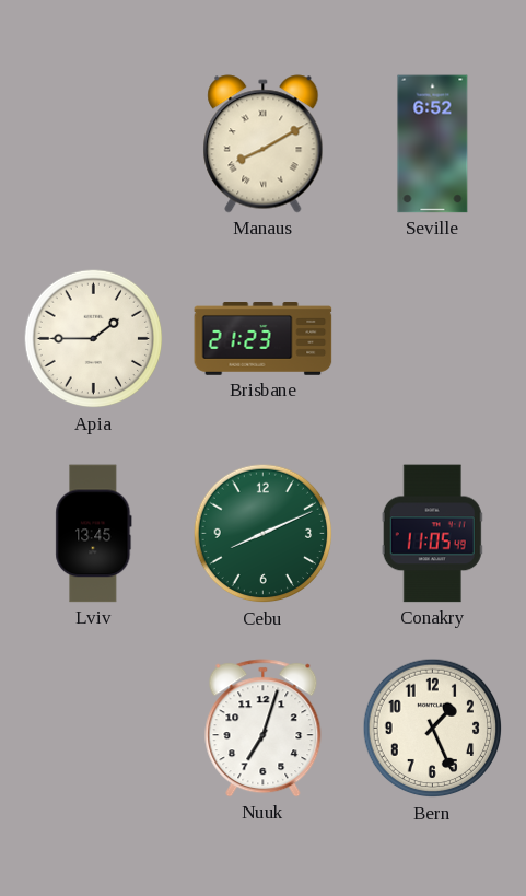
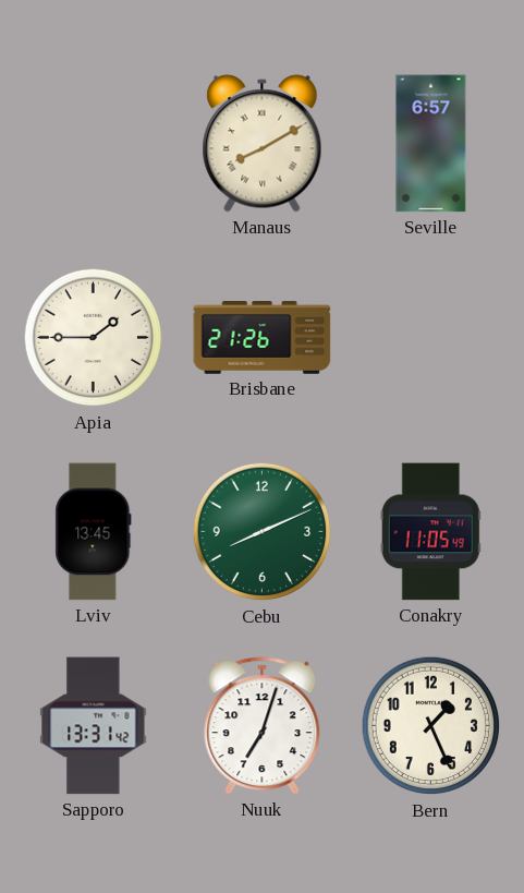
Seville: 6:52 -> 6:57
Brisbane: 21:23 -> 21:26
Sapporo: none -> 13:31
